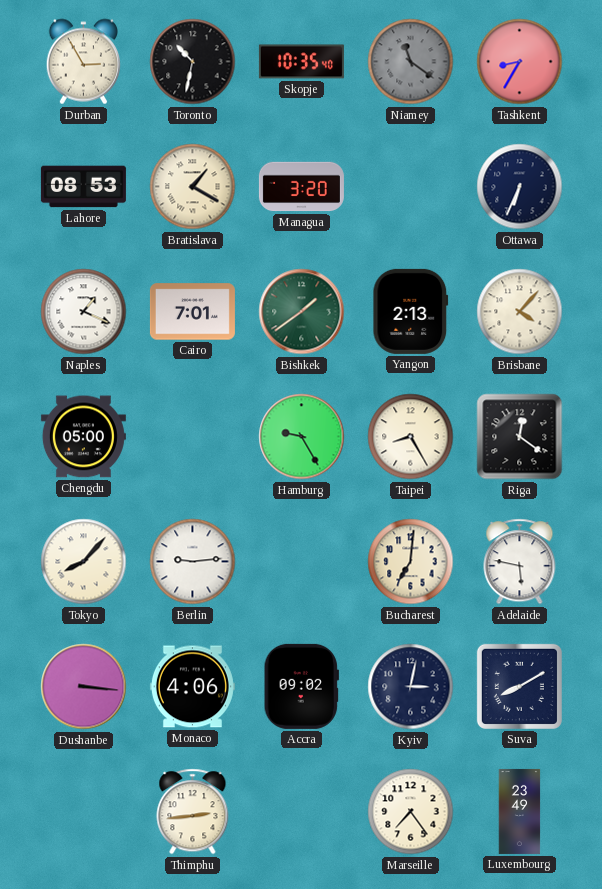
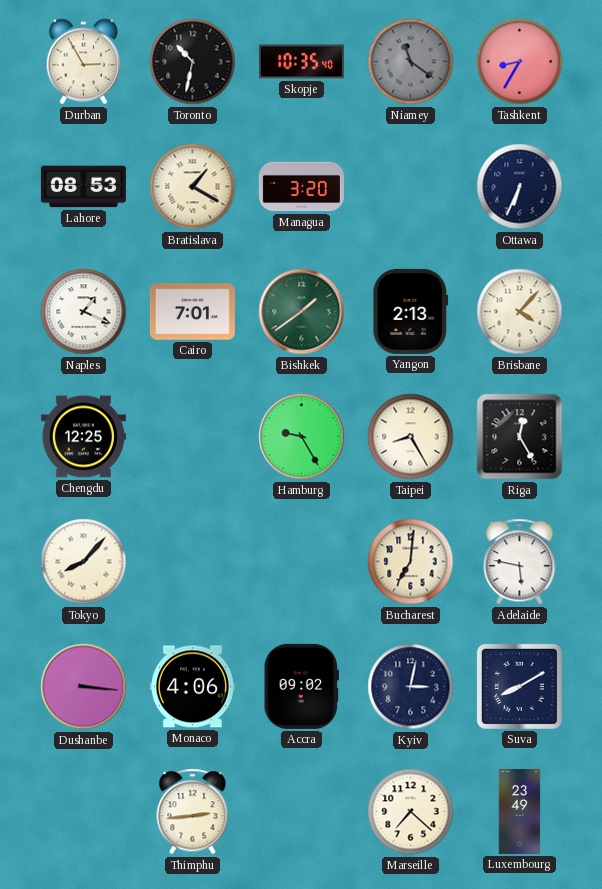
Chengdu: 05:00 -> 12:25
Riga: 12:21 -> 12:25
Berlin: 9:14 -> none
Marseille: 7:24 -> 7:22
